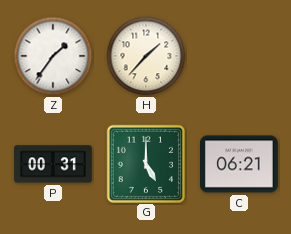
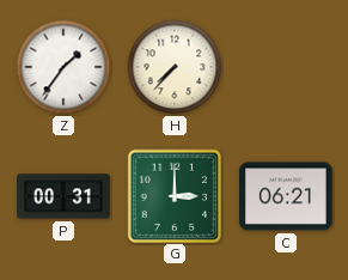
H: 1:37 -> 7:37
G: 5:00 -> 3:00
